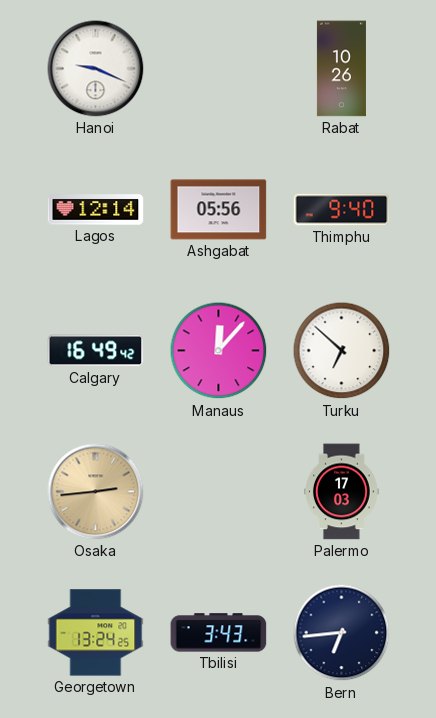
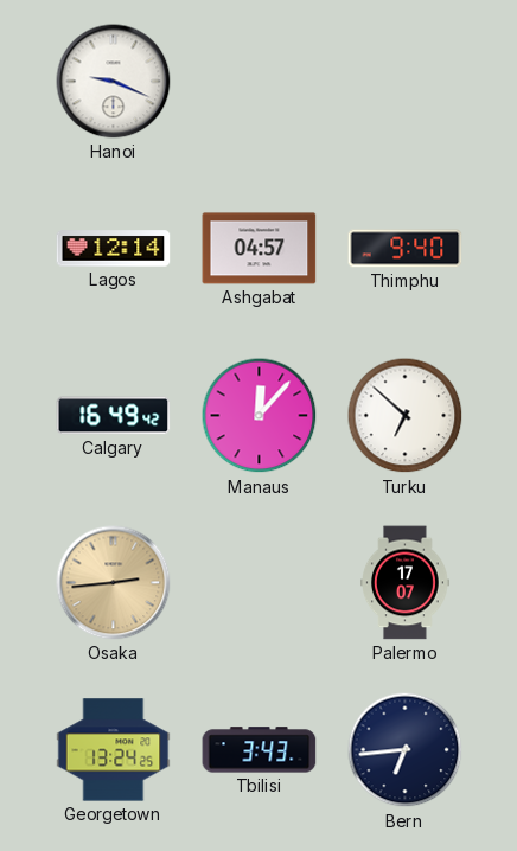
Rabat: 10:26 -> none
Ashgabat: 05:56 -> 04:57
Palermo: 17:03 -> 17:07
